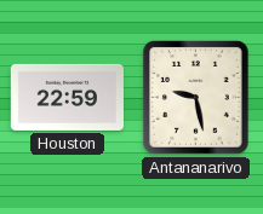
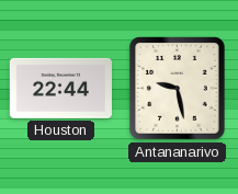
Houston: 22:59 -> 22:44
